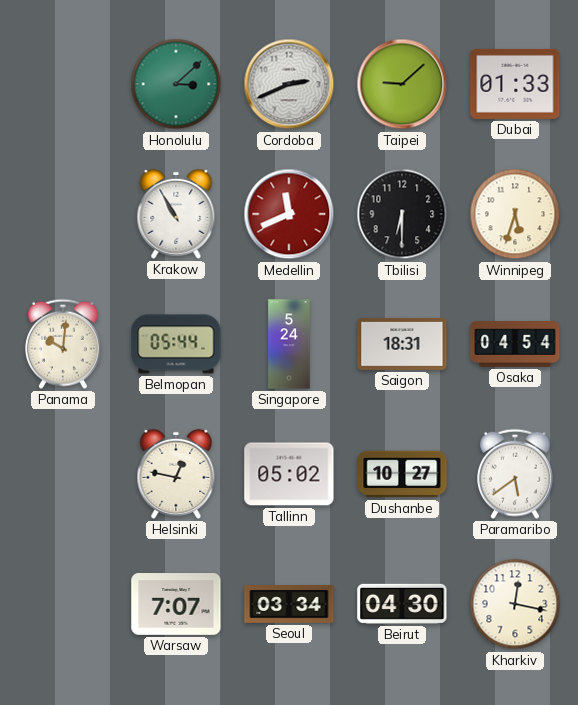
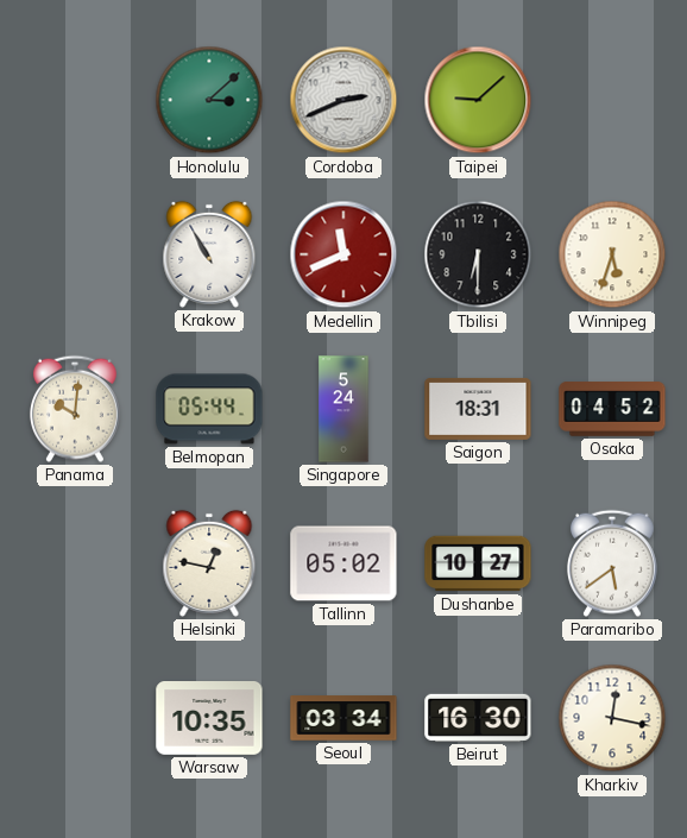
Dubai: 01:33 -> none
Osaka: 04:54 -> 04:52
Warsaw: 7:07 -> 10:35
Beirut: 04:30 -> 16:30
